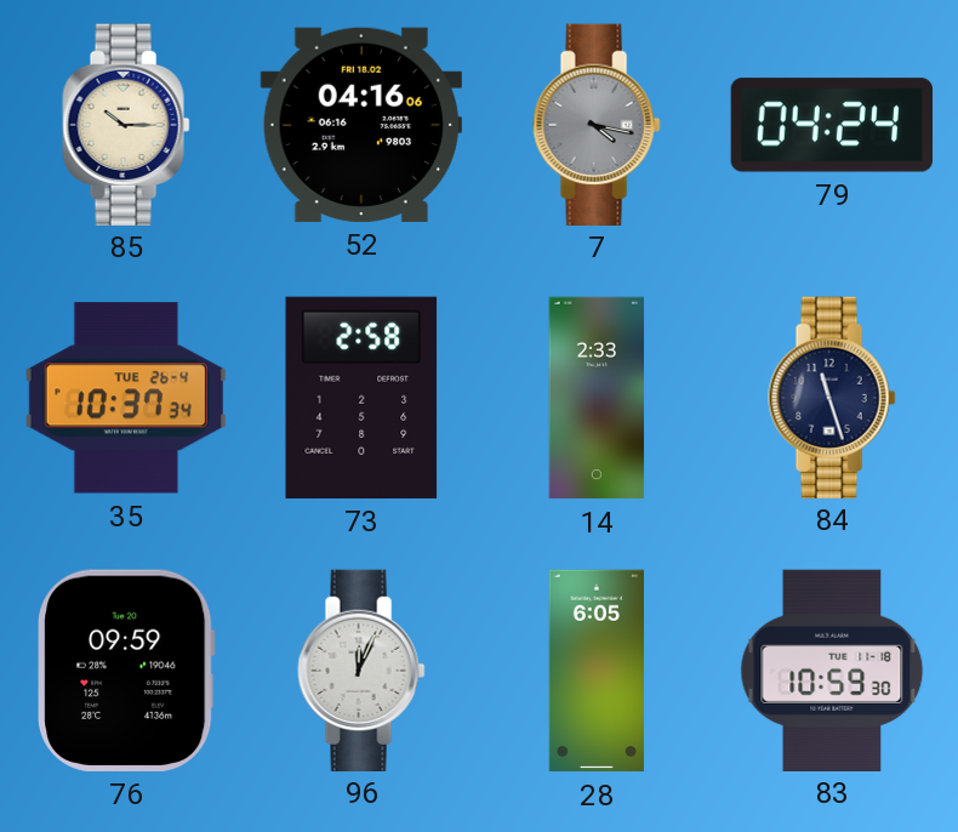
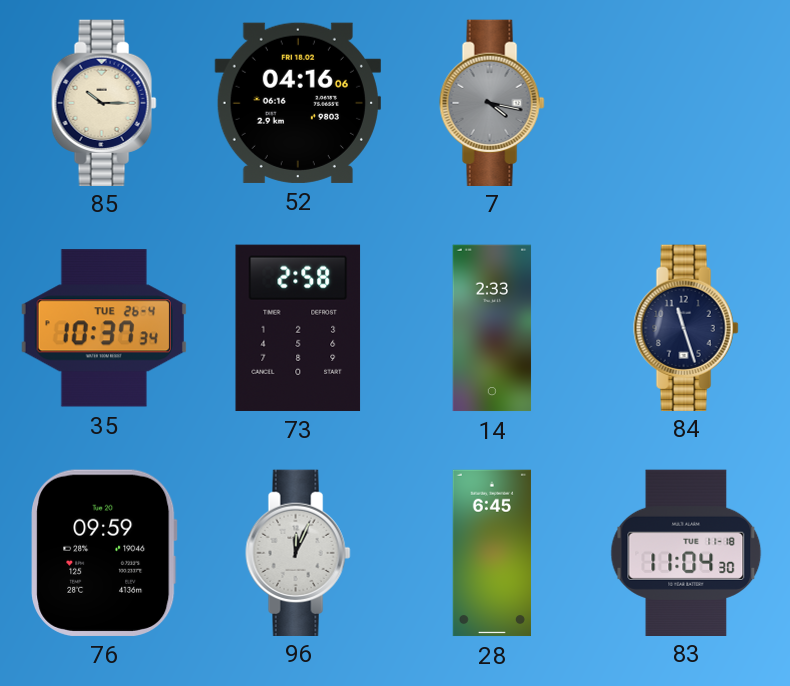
79: 04:24 -> none
28: 6:05 -> 6:45
83: 10:59 -> 11:04
